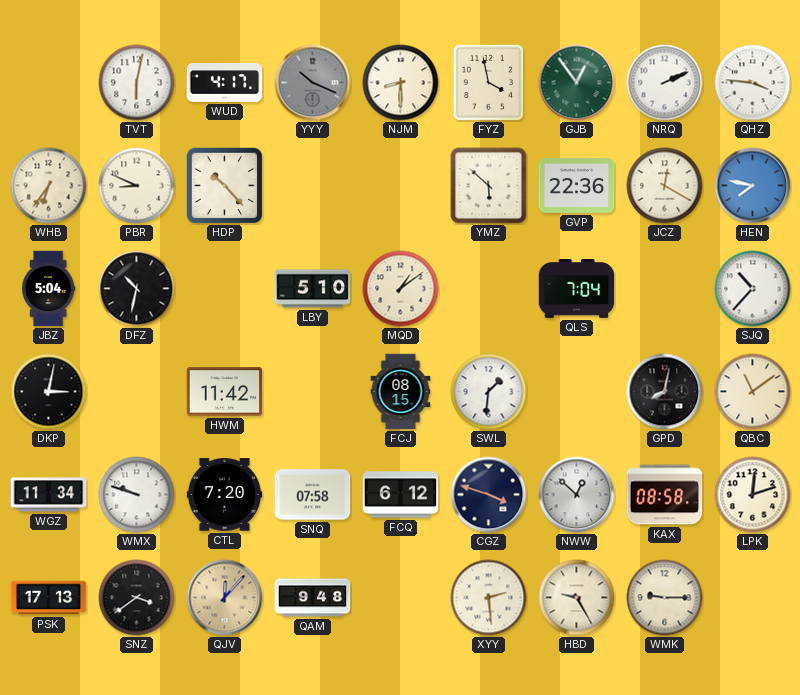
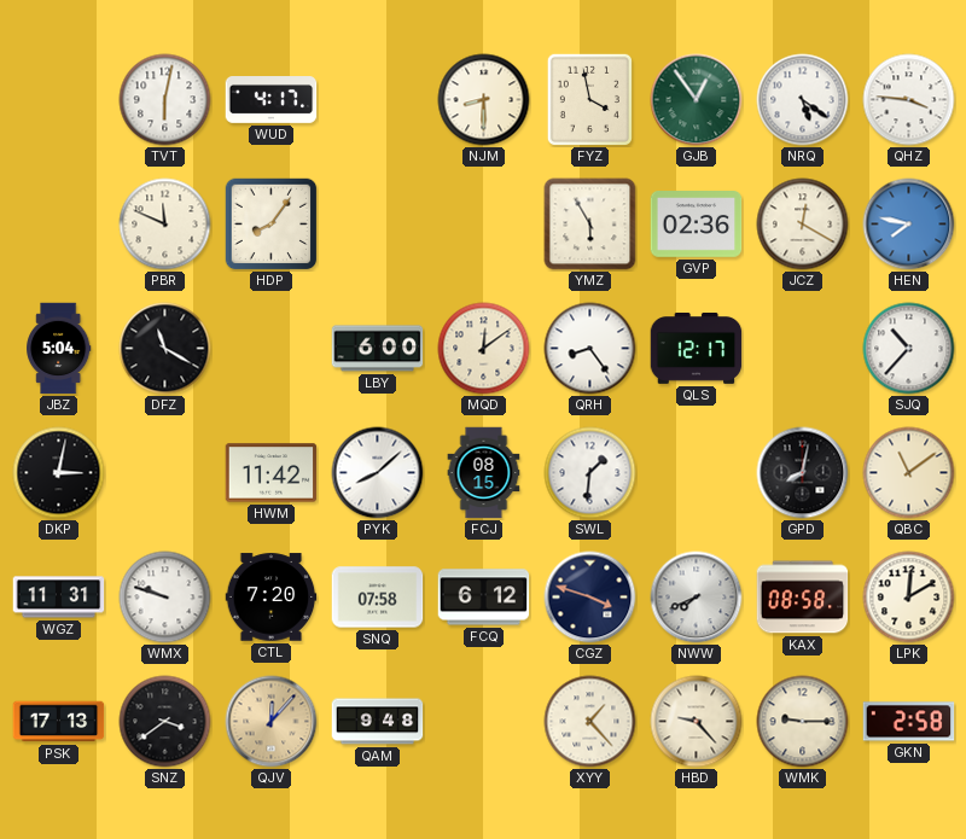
YYY: 10:19 -> none
NRQ: 2:11 -> 5:21
WHB: 6:36 -> none
PBR: 8:49 -> 11:49
HDP: 10:23 -> 8:06
YMZ: 5:52 -> 5:55
GVP: 22:36 -> 02:36
DFZ: 10:32 -> 11:20
LBY: 5:10 -> 6:00
MQD: 1:09 -> 12:09
QRH: none -> 8:24
QLS: 7:04 -> 12:17
PYK: none -> 8:08
WGZ: 11:34 -> 11:31
NWW: 12:52 -> 7:41
LPK: 12:12 -> 12:10
XYY: 2:29 -> 1:23
HBD: 9:25 -> 9:23
GKN: none -> 2:58
